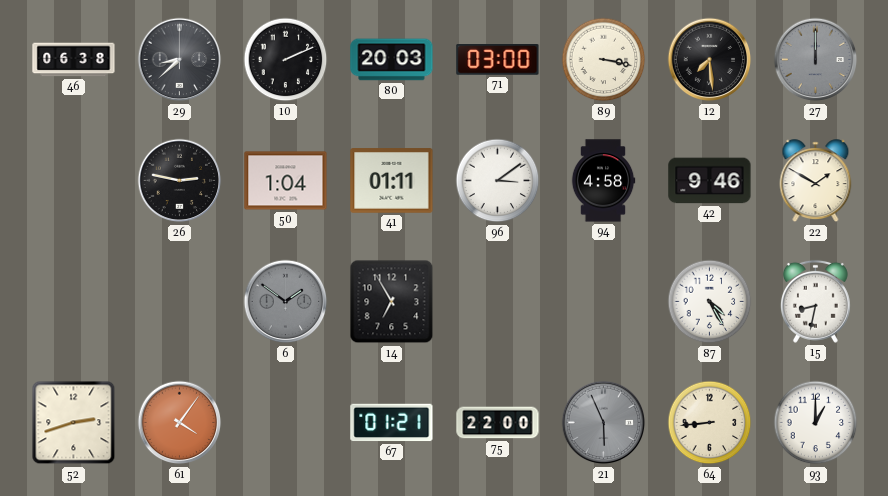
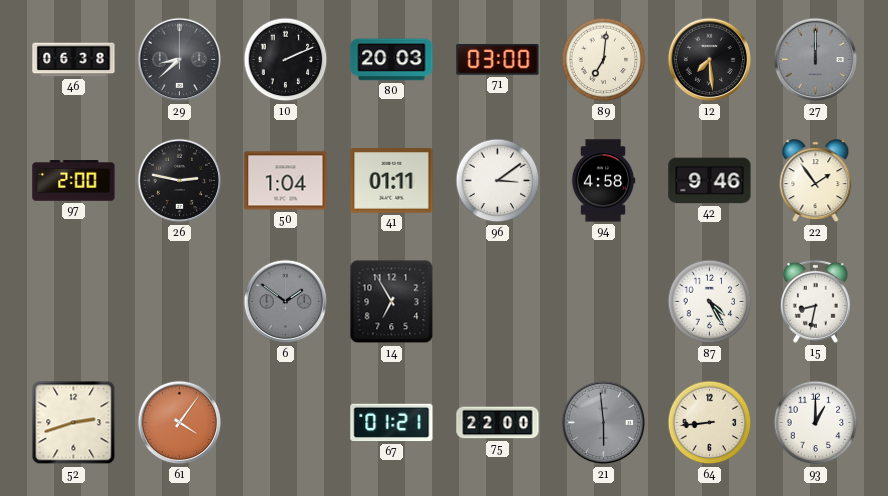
89: 3:17 -> 7:01
97: none -> 2:00
22: 1:50 -> 1:54
21: 5:56 -> 5:59
